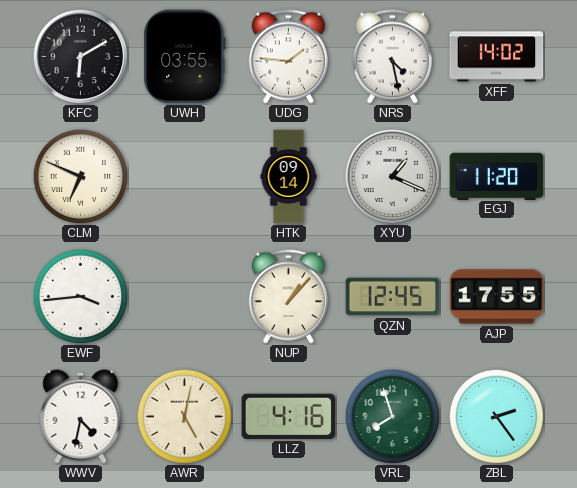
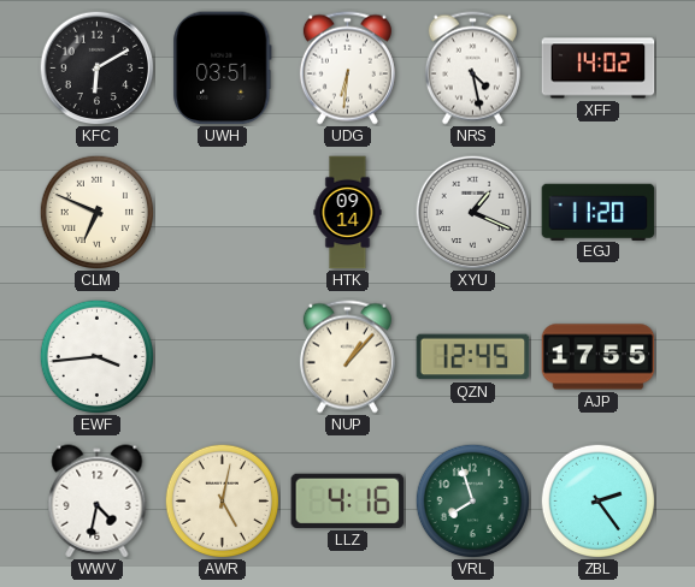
UWH: 03:55 -> 03:51
UDG: 1:46 -> 6:31
